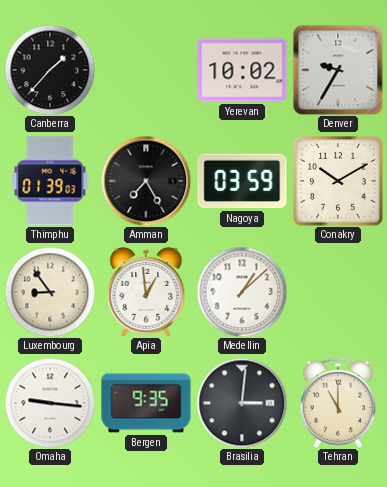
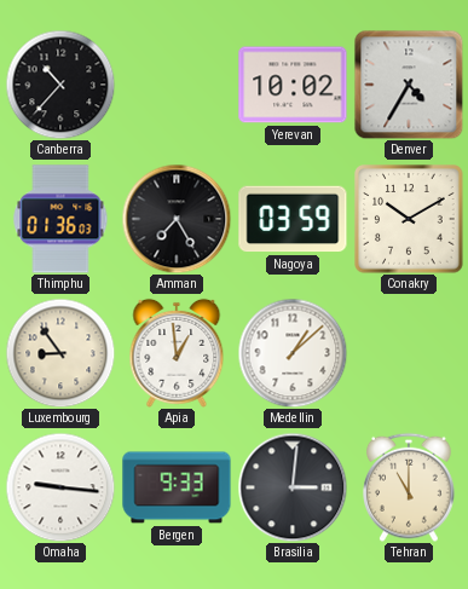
Canberra: 1:37 -> 10:37
Denver: 9:35 -> 4:35
Thimphu: 01:39 -> 01:36
Bergen: 9:35 -> 9:33
